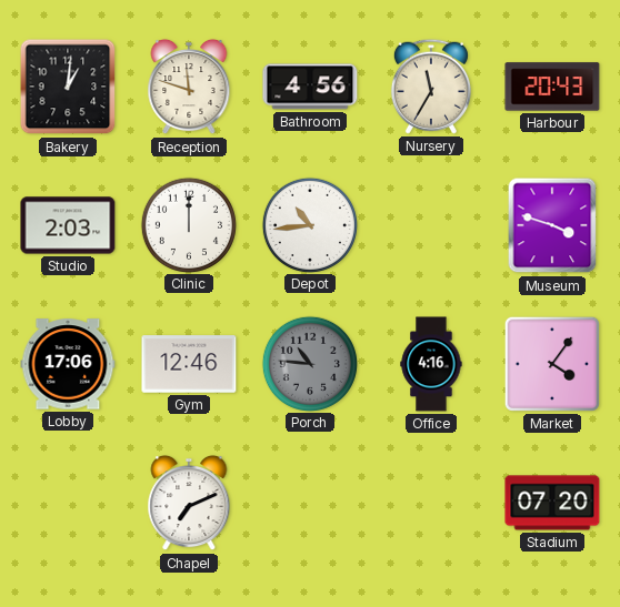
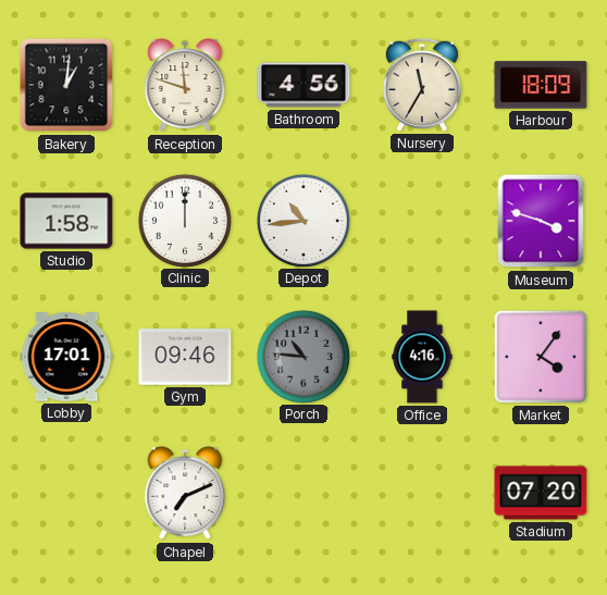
Harbour: 20:43 -> 18:09
Studio: 2:03 -> 1:58
Lobby: 17:06 -> 17:01
Gym: 12:46 -> 09:46
